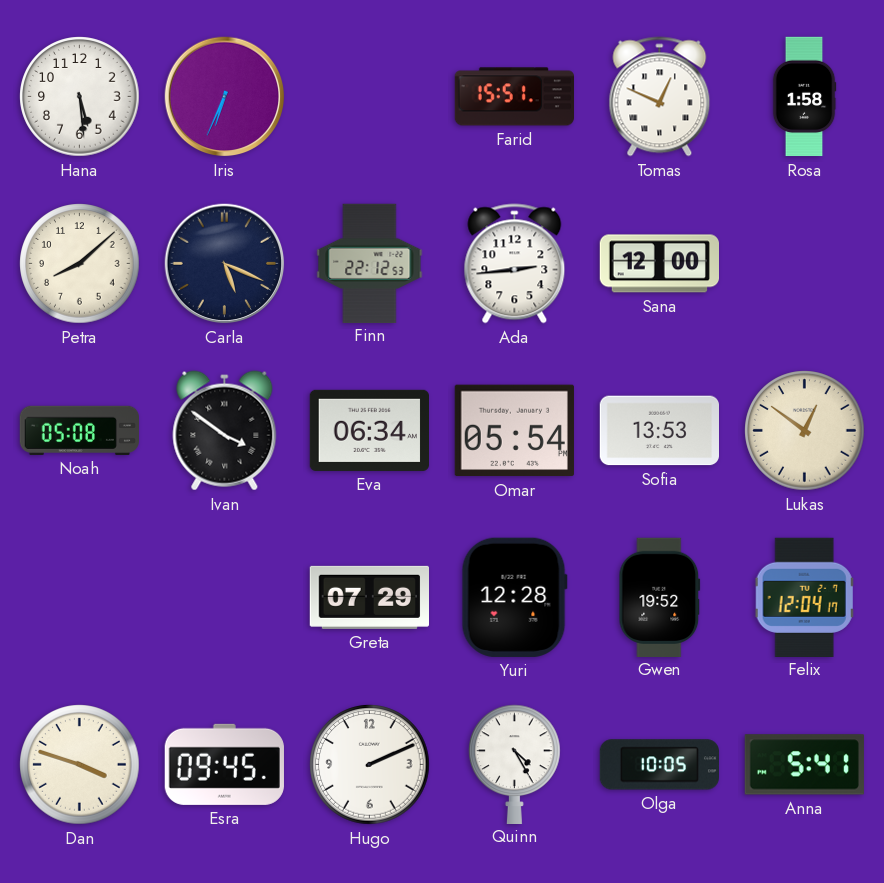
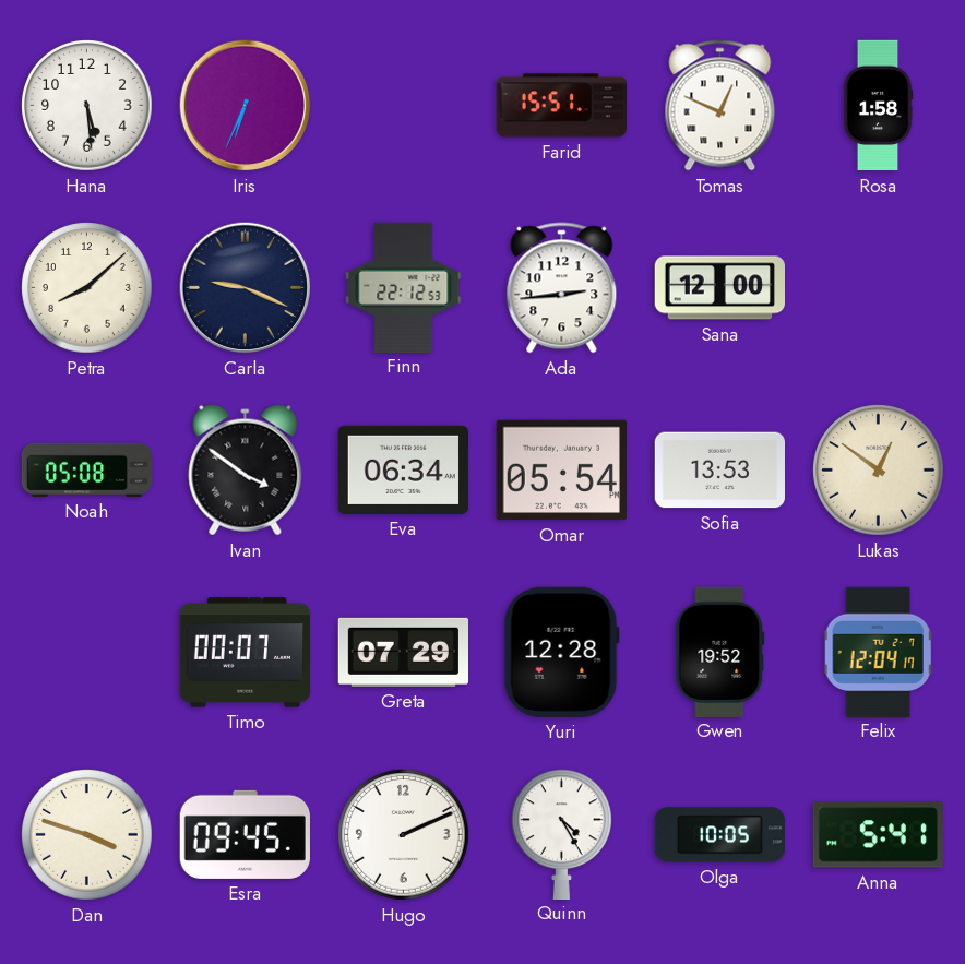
Carla: 5:19 -> 9:19
Timo: none -> 00:07
